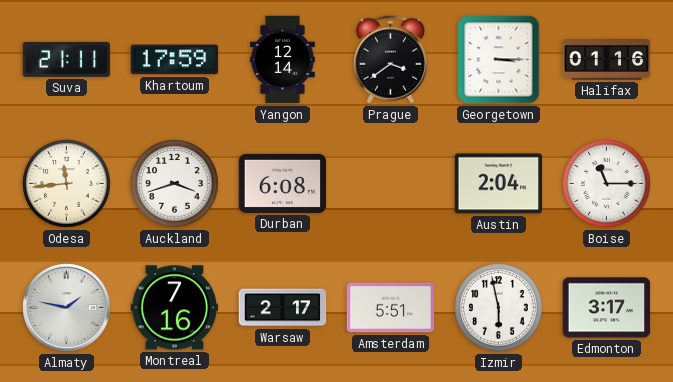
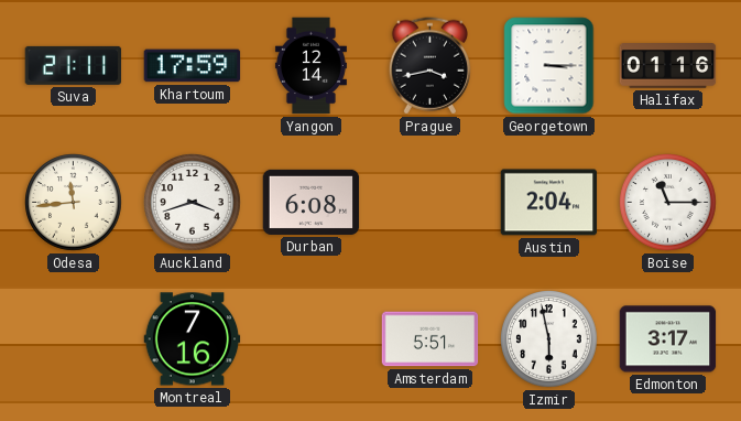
Prague: 3:39 -> 3:43
Almaty: 1:47 -> none
Warsaw: 2:17 -> none
